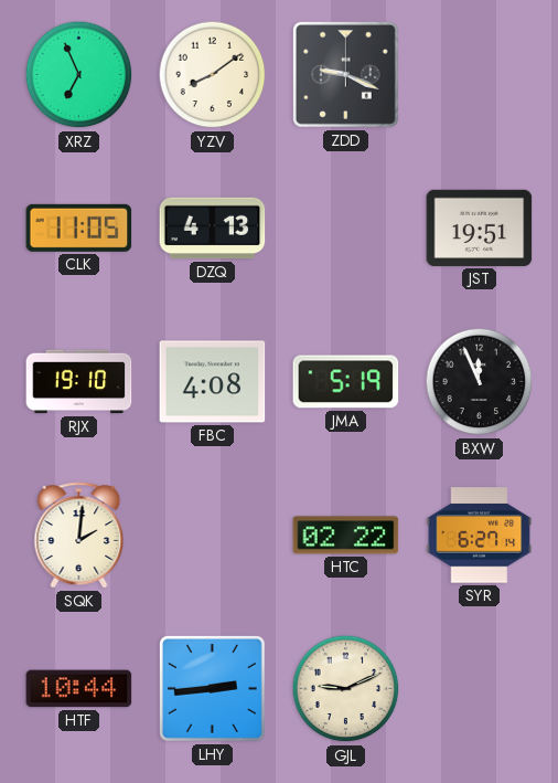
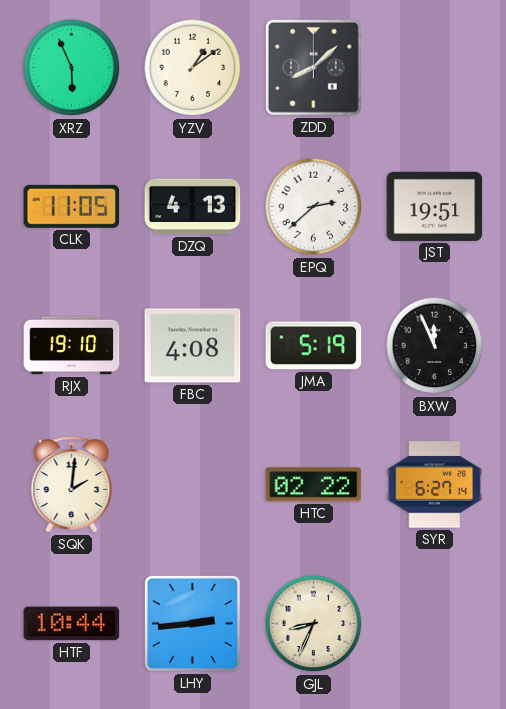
XRZ: 6:56 -> 5:56
YZV: 8:09 -> 1:09
ZDD: 9:19 -> 8:08
EPQ: none -> 2:38
GJL: 9:11 -> 8:34
